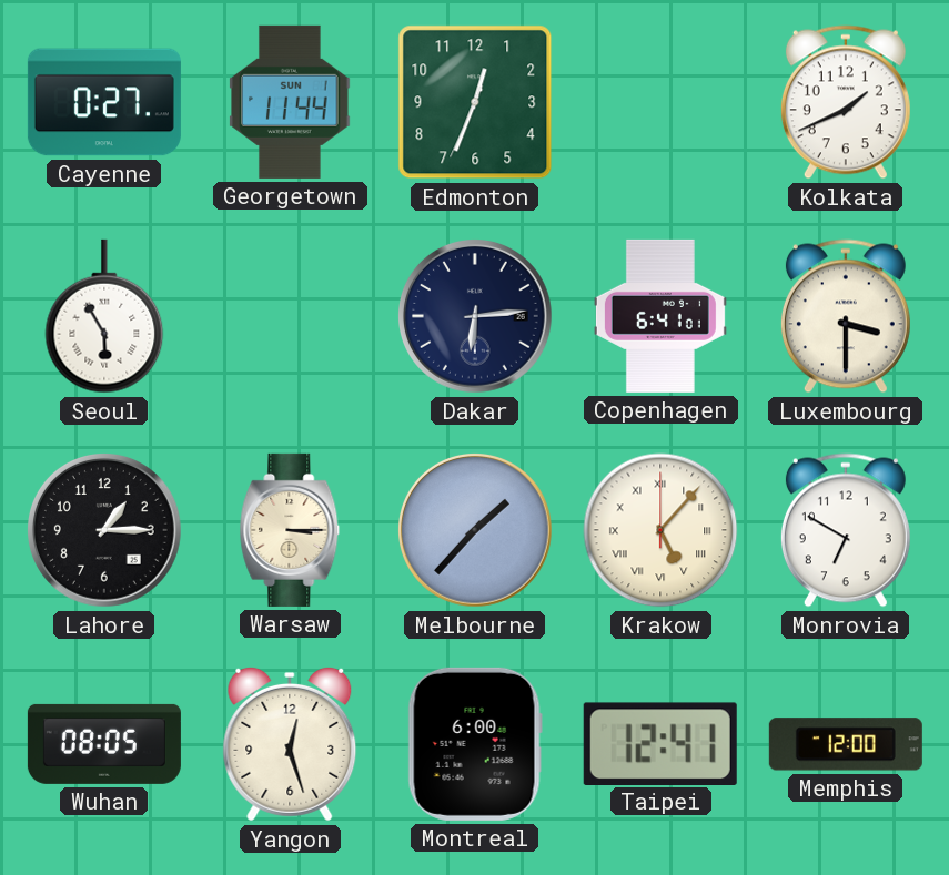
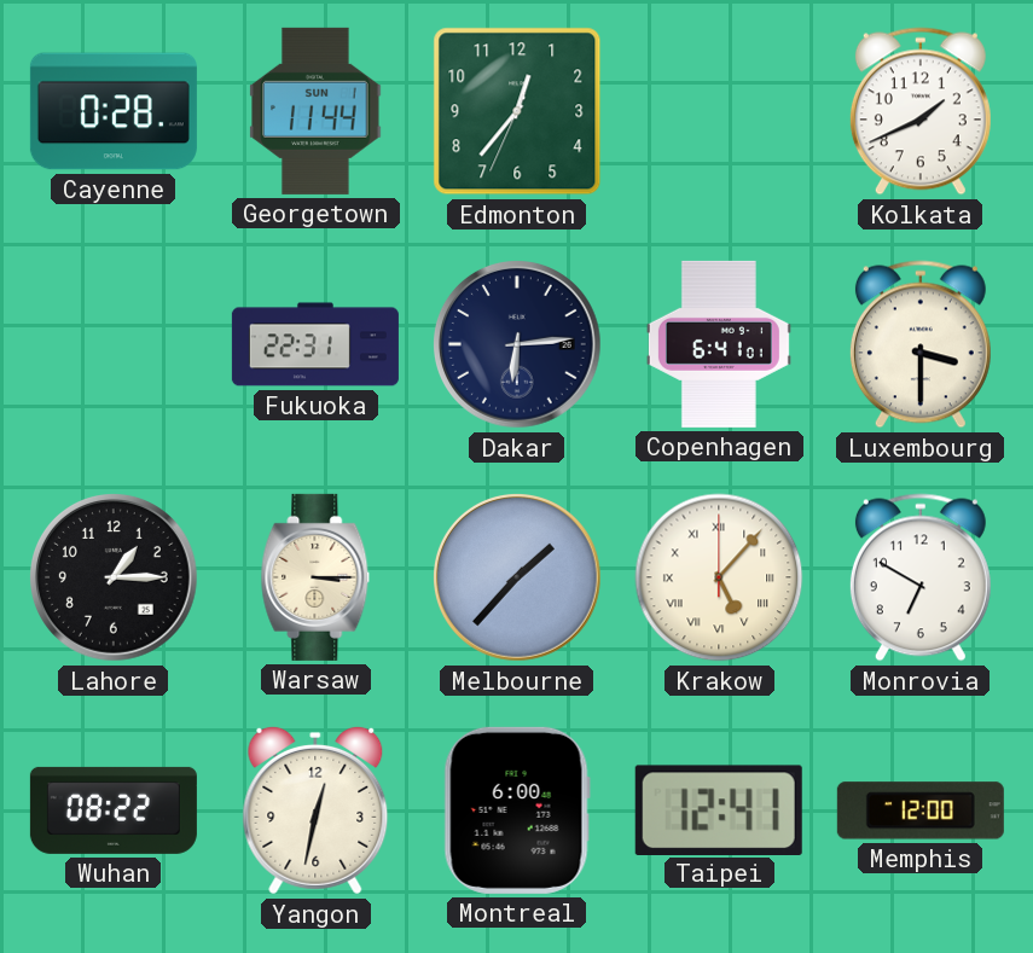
Cayenne: 0:27 -> 0:28
Edmonton: 12:33 -> 12:36
Seoul: 5:55 -> none
Fukuoka: none -> 22:31
Wuhan: 08:05 -> 08:22
Yangon: 12:27 -> 12:32
